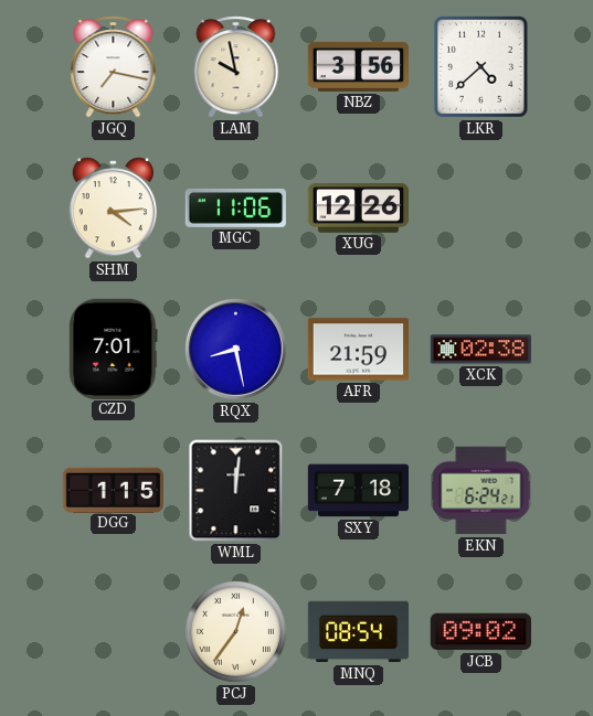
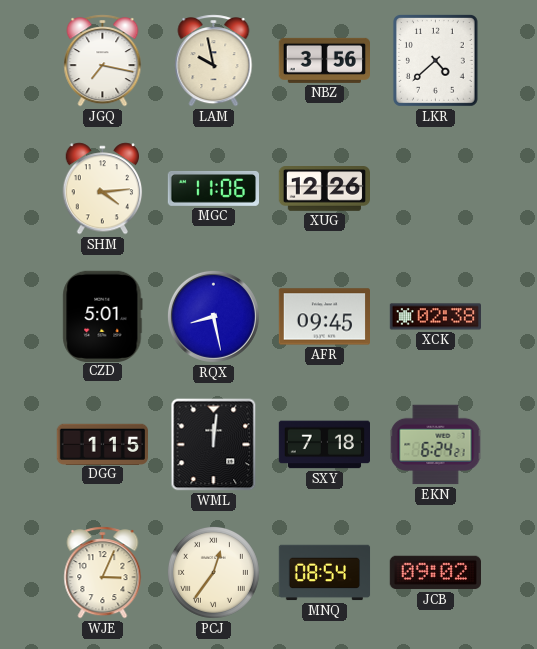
CZD: 7:01 -> 5:01
AFR: 21:59 -> 09:45
WJE: none -> 3:04
